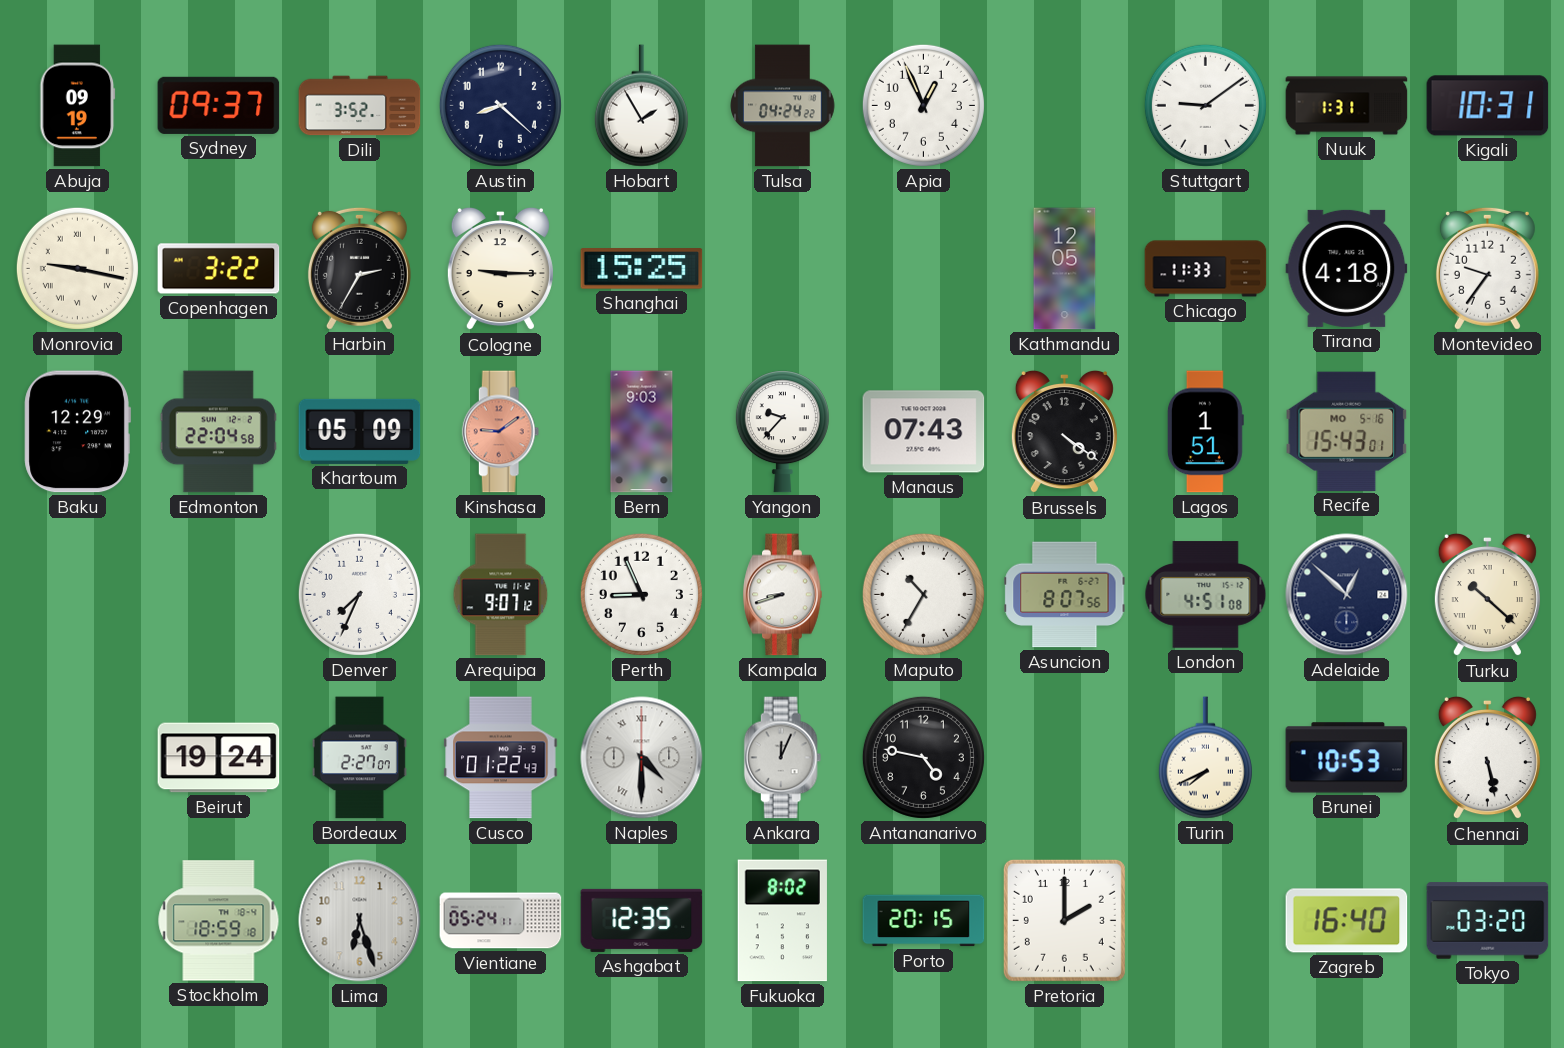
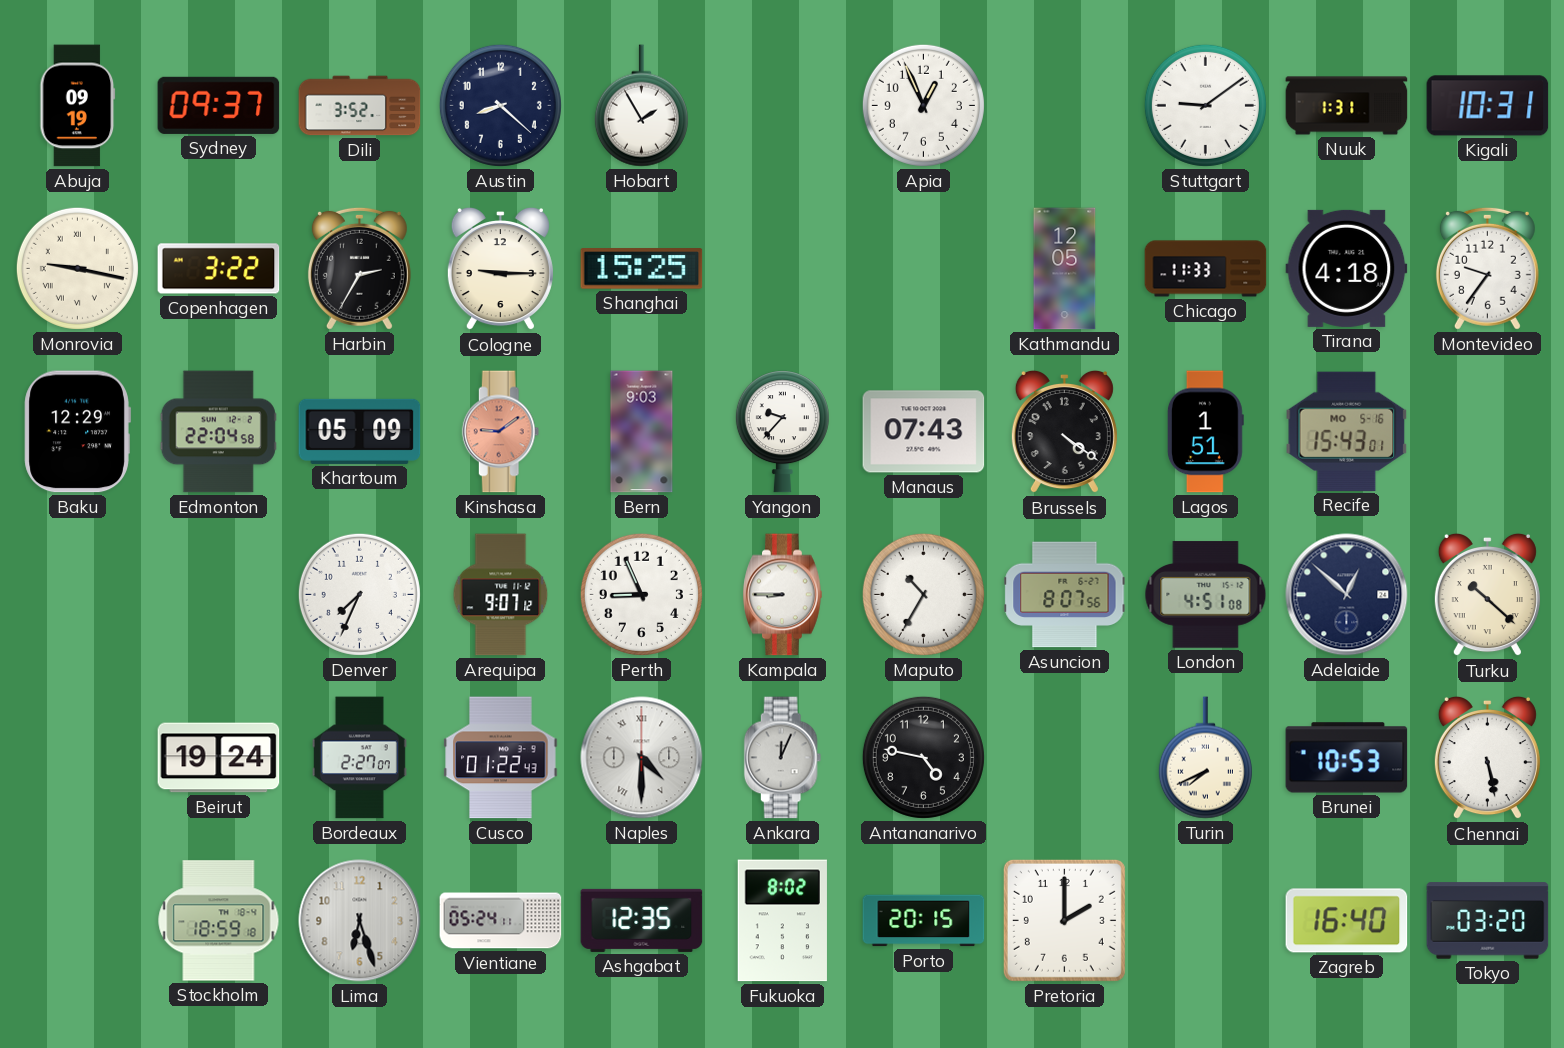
Tulsa: 04:24 -> none
Kampala: 8:42 -> 8:45
